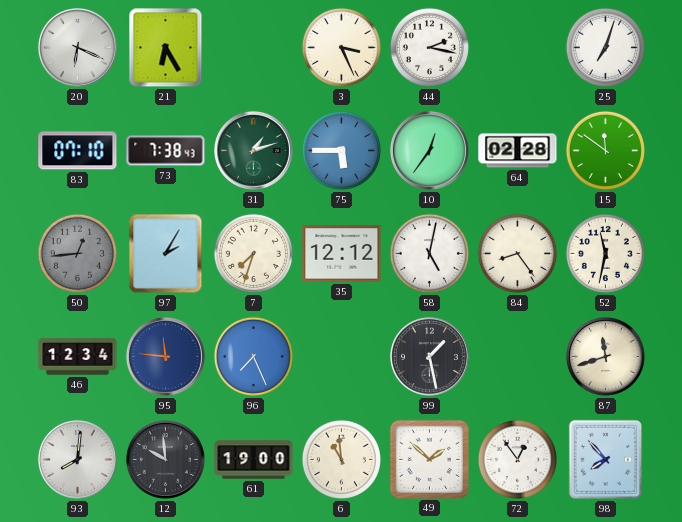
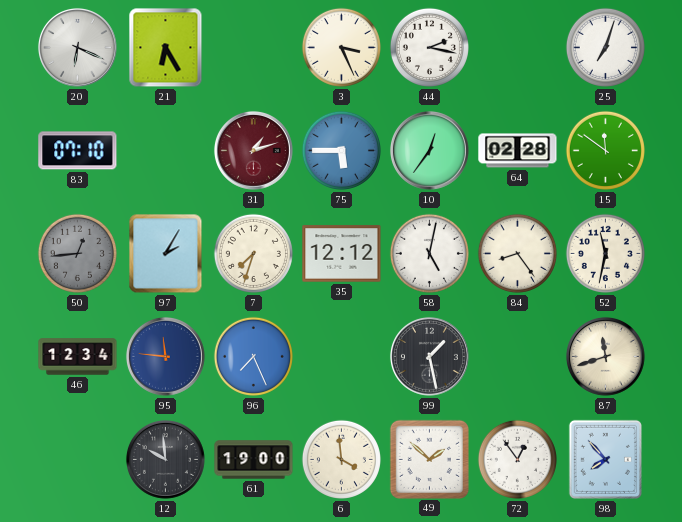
73: 7:38 -> none
31 dial: green -> burgundy
93: 8:01 -> none
6: 10:59 -> 3:59
